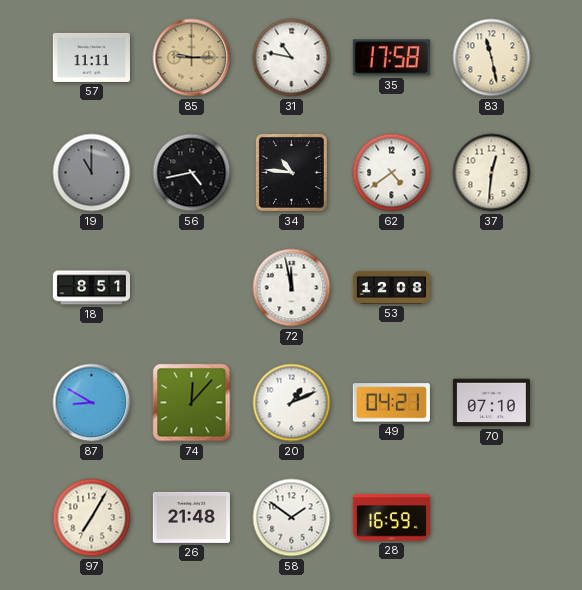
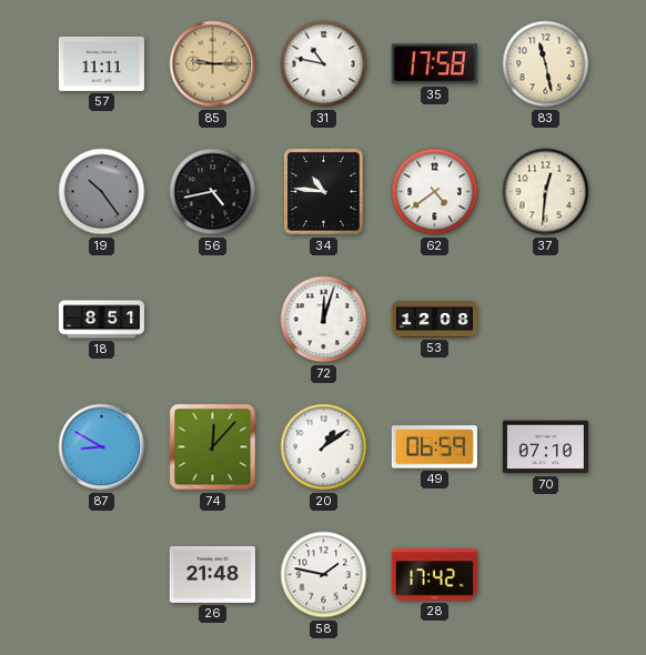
19: 11:00 -> 10:24
72: 11:58 -> 12:03
20: 1:11 -> 1:09
49: 04:21 -> 06:59
97: 7:05 -> none
58: 1:51 -> 1:47
28: 16:59 -> 17:42
